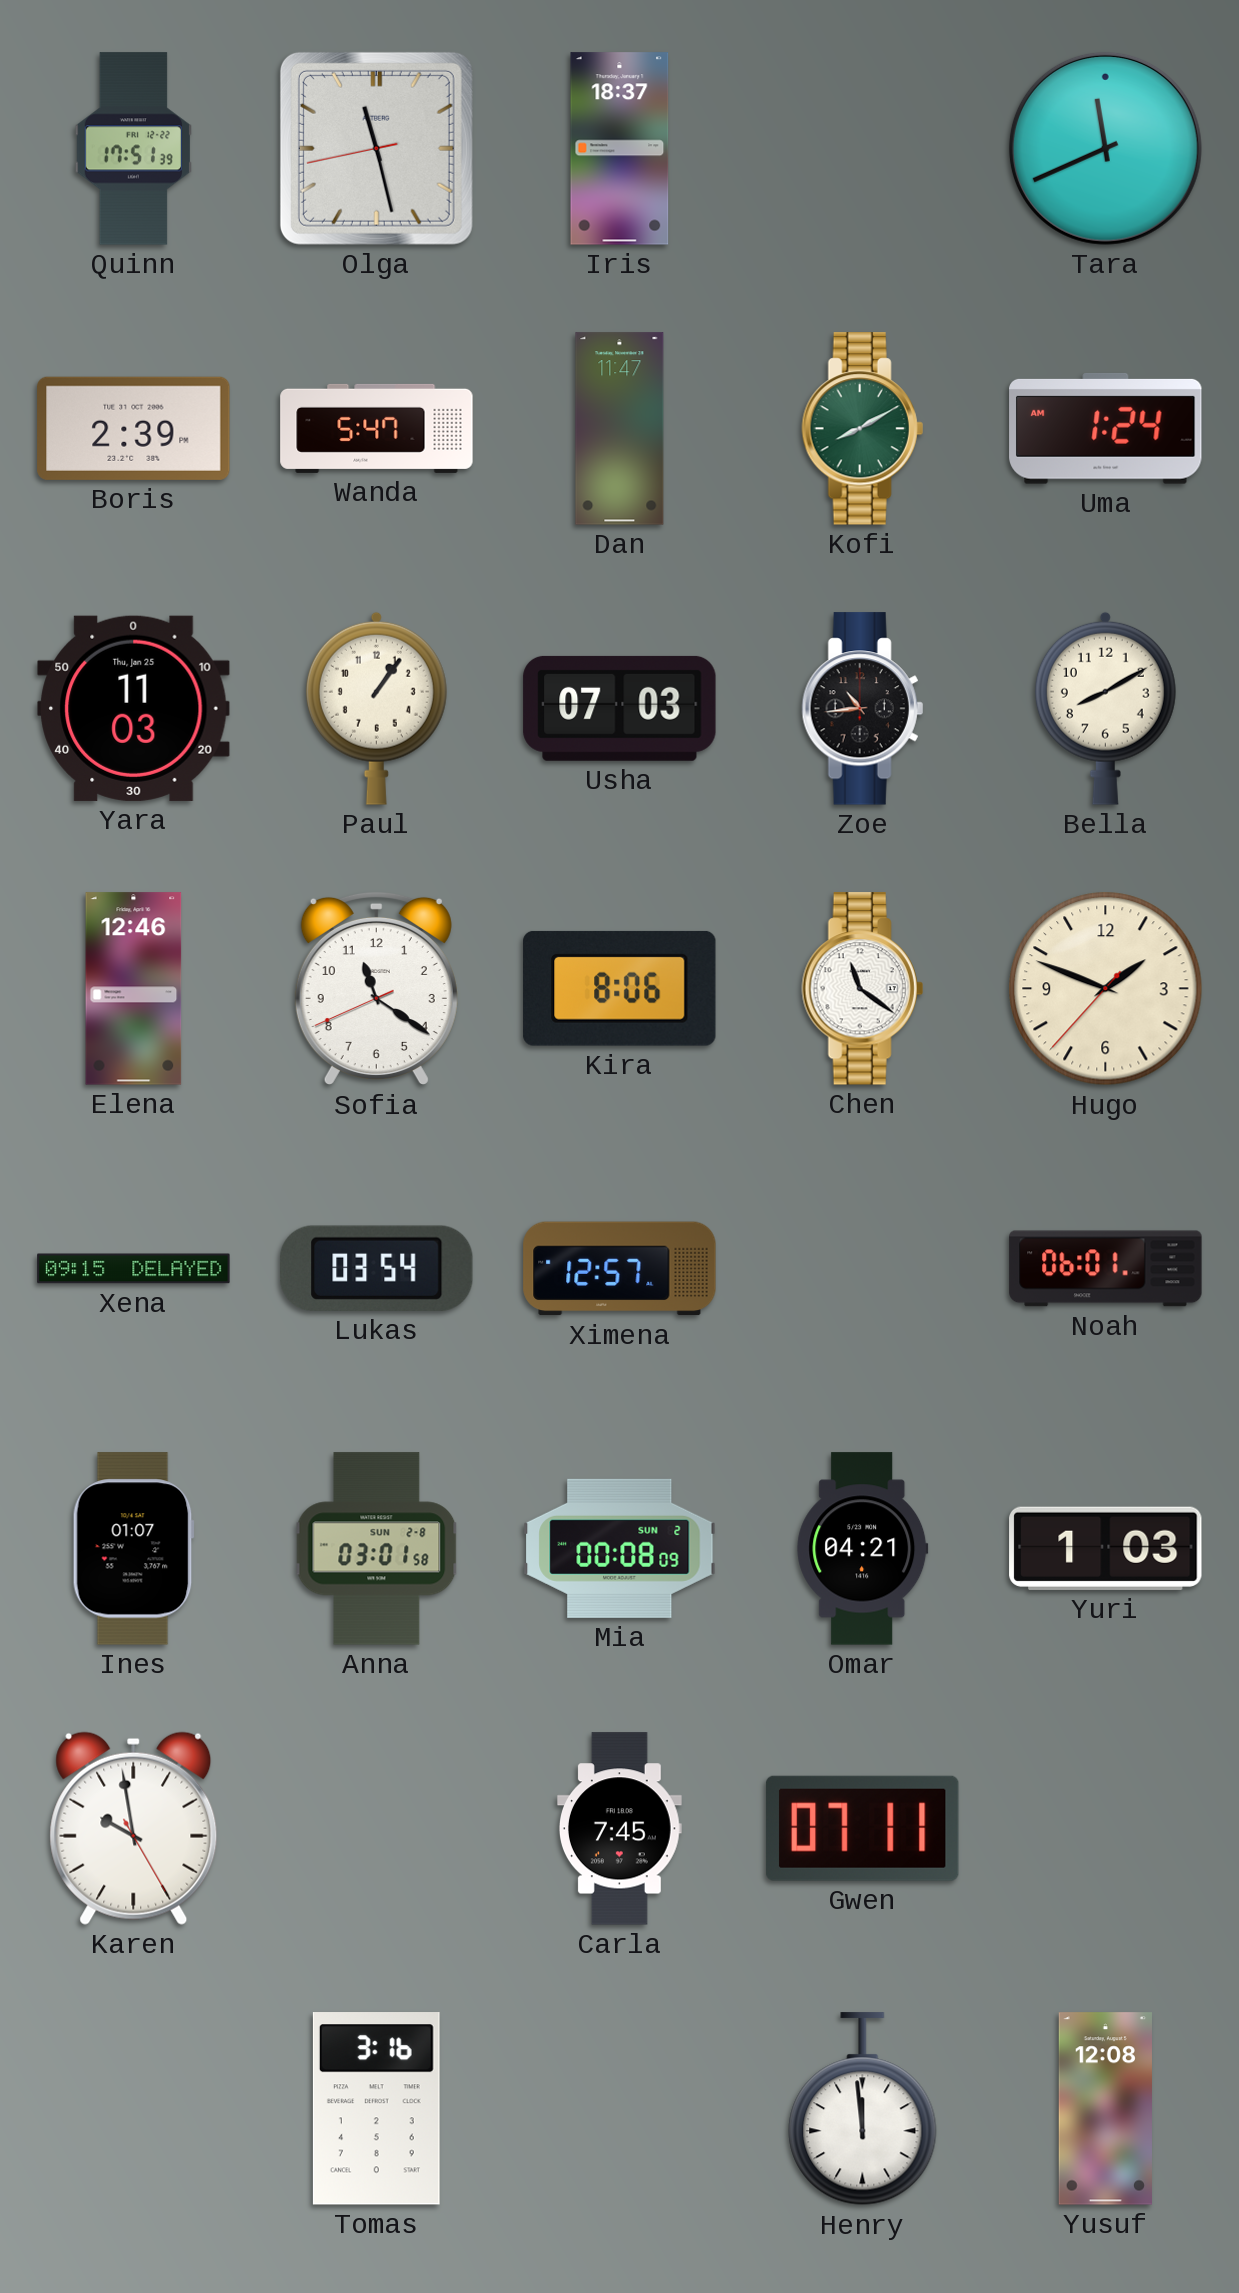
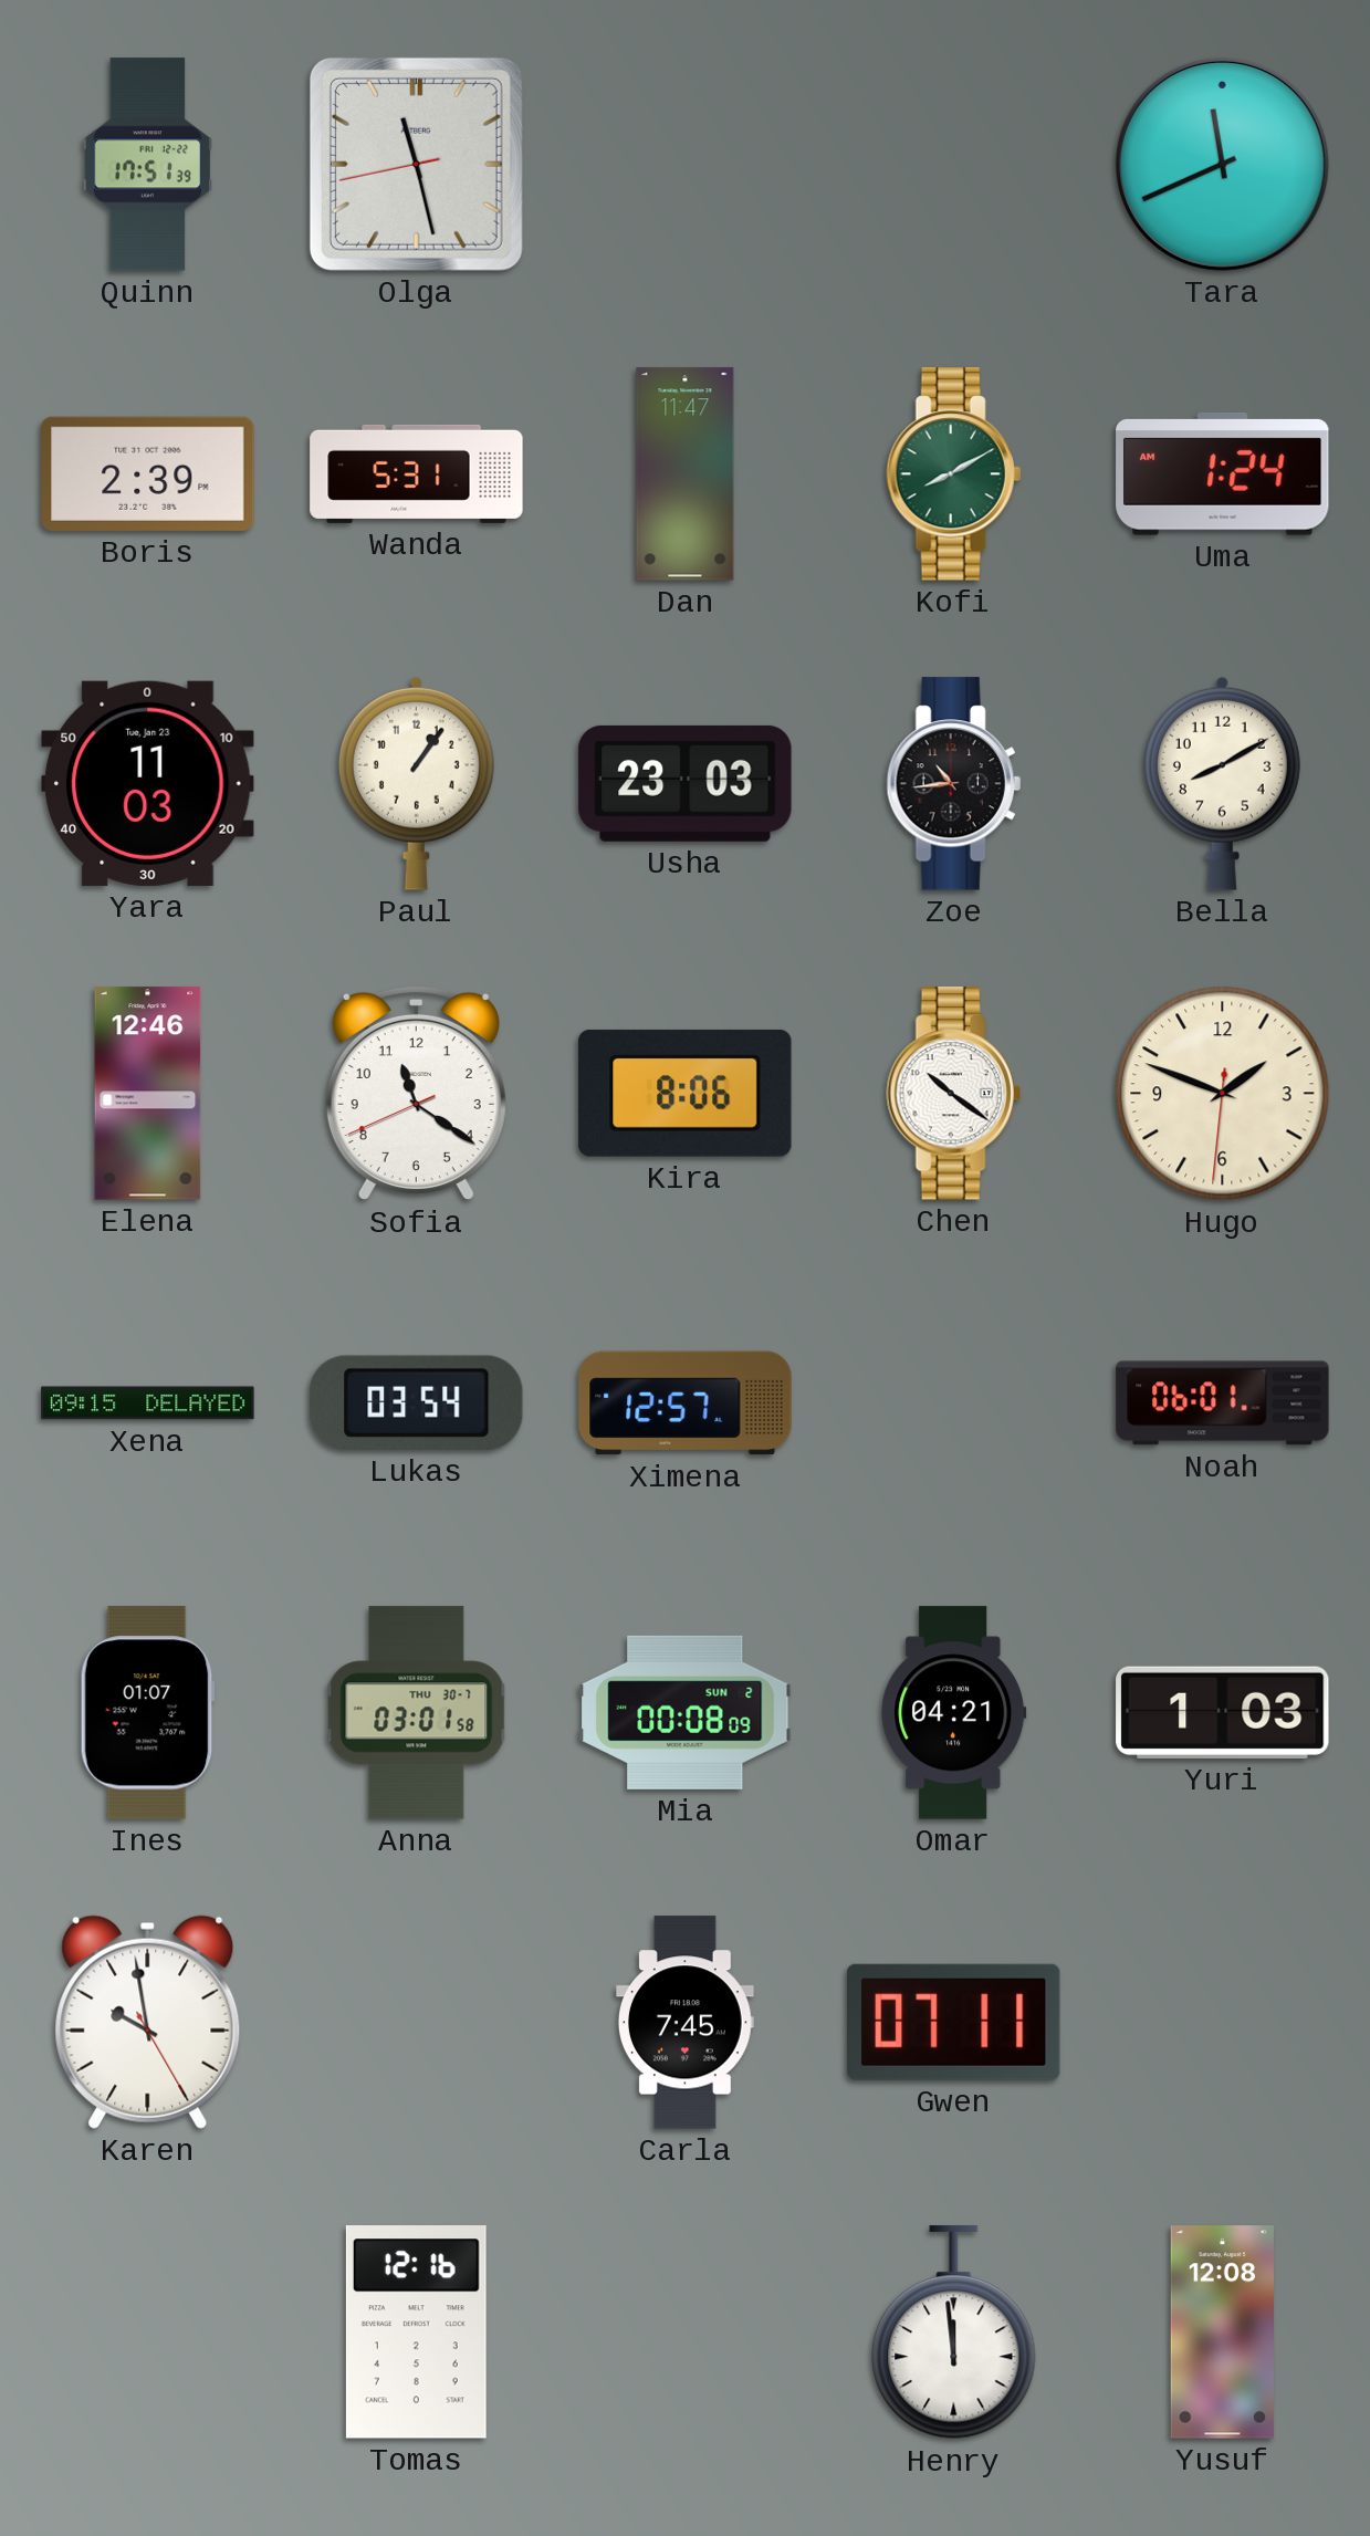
Iris: 18:37 -> none
Wanda: 5:47 -> 5:31
Yara date: Thu, Jan 25 -> Tue, Jan 23
Usha: 07:03 -> 23:03
Chen: 11:21 -> 10:21
Hugo: 1:48:37 -> 1:48:31
Anna date: SUN 2-8 -> THU 30-7
Tomas: 3:16 -> 12:16
